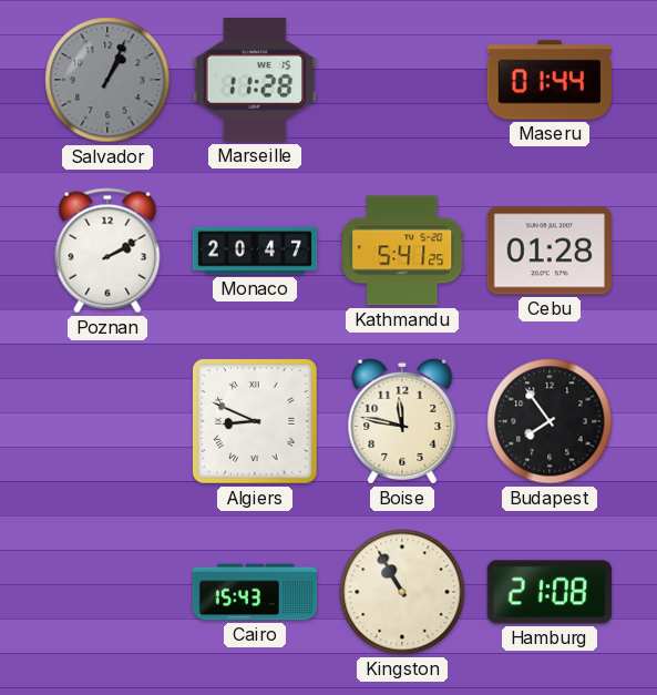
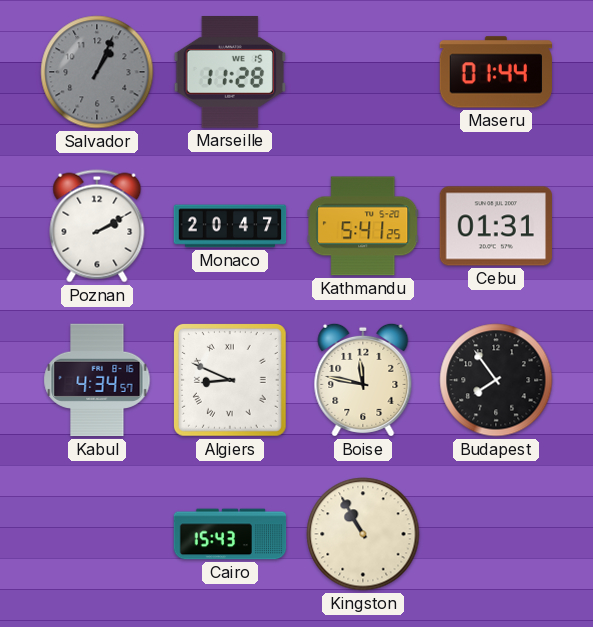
Cebu: 01:28 -> 01:31
Kabul: none -> 4:34
Hamburg: 21:08 -> none
